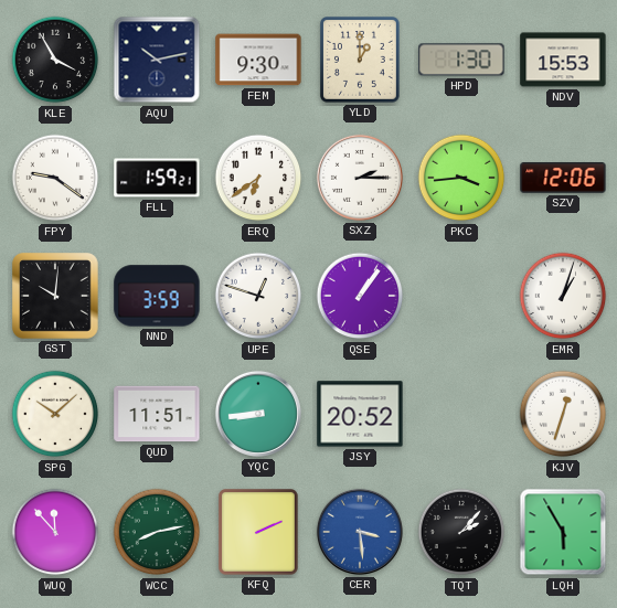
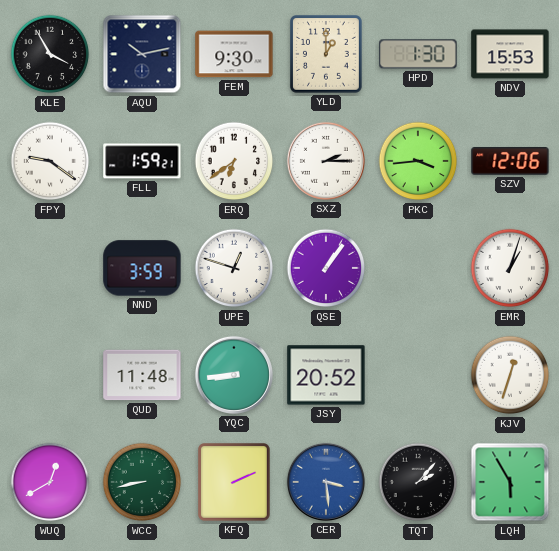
GST: 10:01 -> none
SPG: 10:08 -> none
QUD: 11:51 -> 11:48
WUQ: 11:53 -> 12:40
WCC: 8:13 -> 8:43
